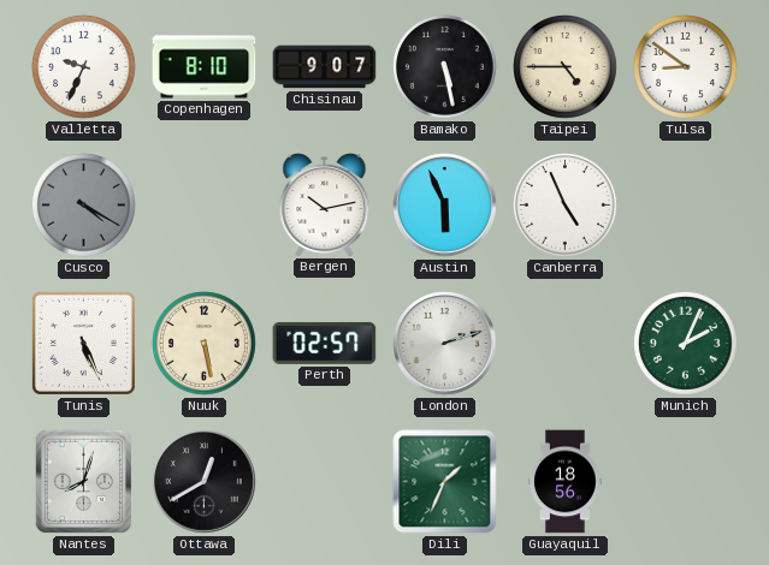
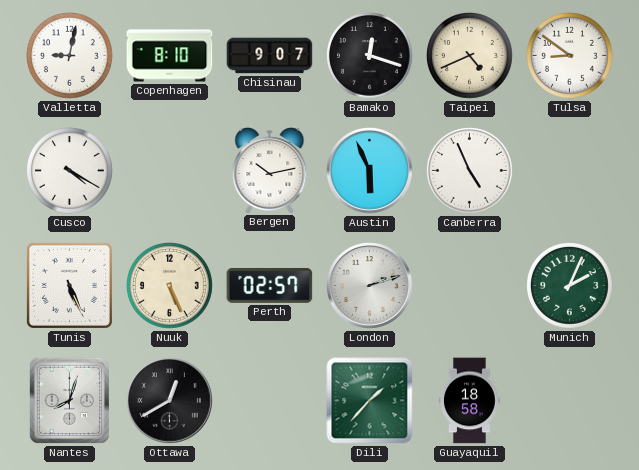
Valletta: 9:34 -> 9:02
Bamako: 5:28 -> 12:18
Taipei: 4:45 -> 4:41
Cusco dial: grey -> white
Nuuk: 5:28 -> 5:26
Dili: 1:34 -> 1:37
Guayaquil: 18:56 -> 18:58
